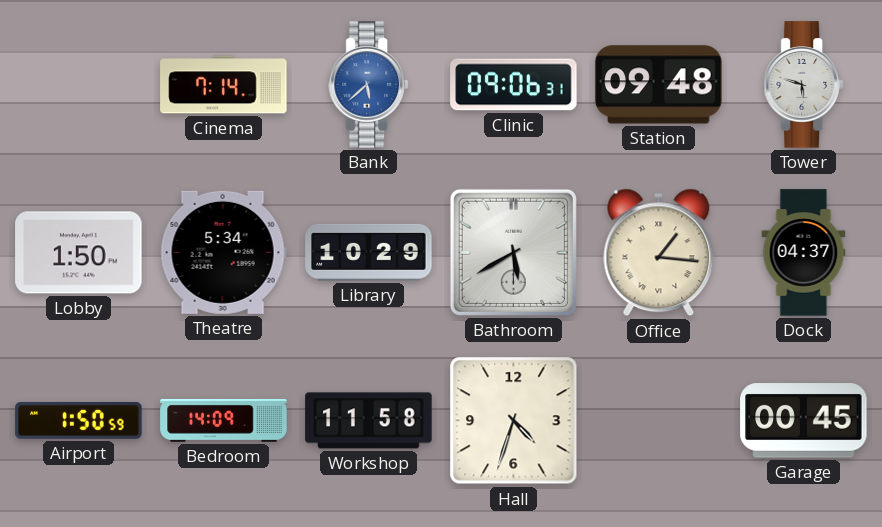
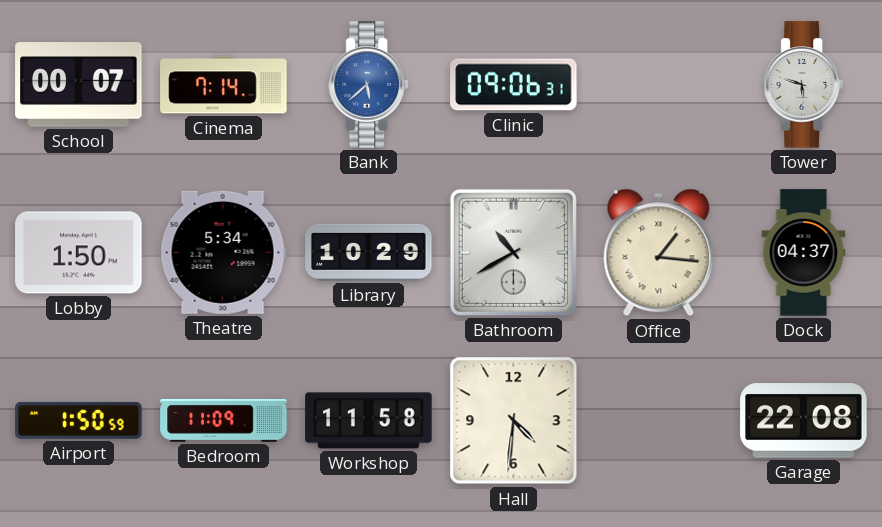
School: none -> 00:07
Station: 09:48 -> none
Bathroom: 5:40 -> 10:40
Bedroom: 14:09 -> 11:09
Hall: 4:33 -> 4:31
Garage: 00:45 -> 22:08
